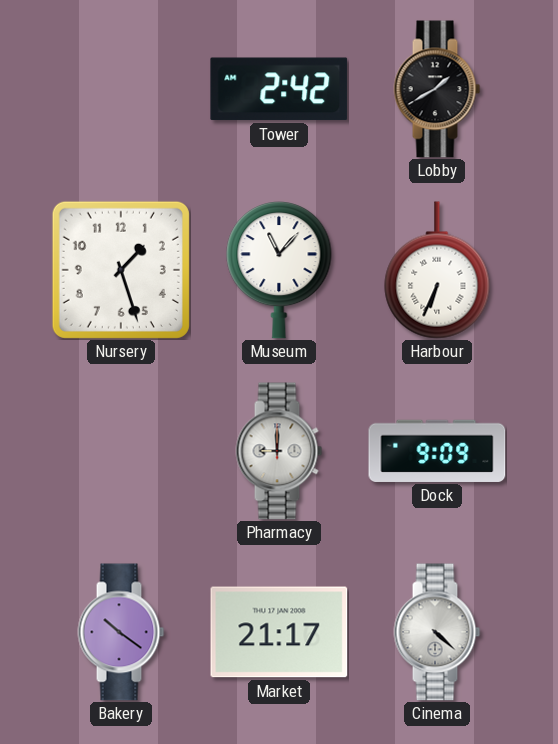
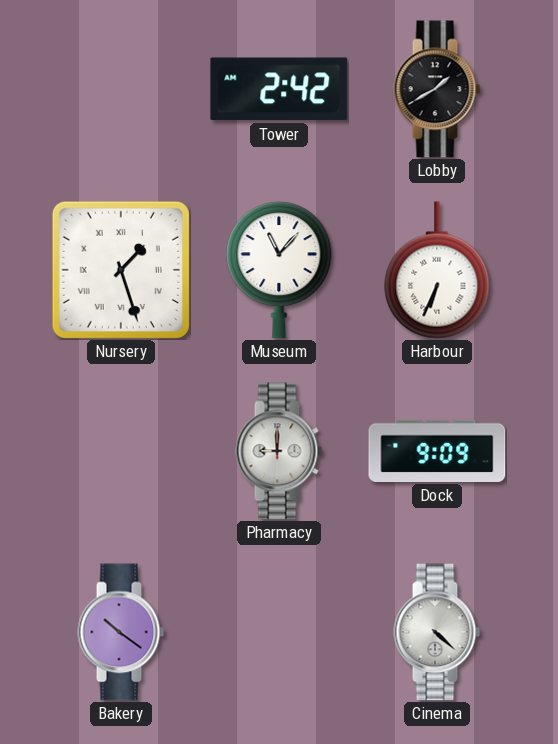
Nursery numerals: Arabic -> Roman
Market: 21:17 -> none
